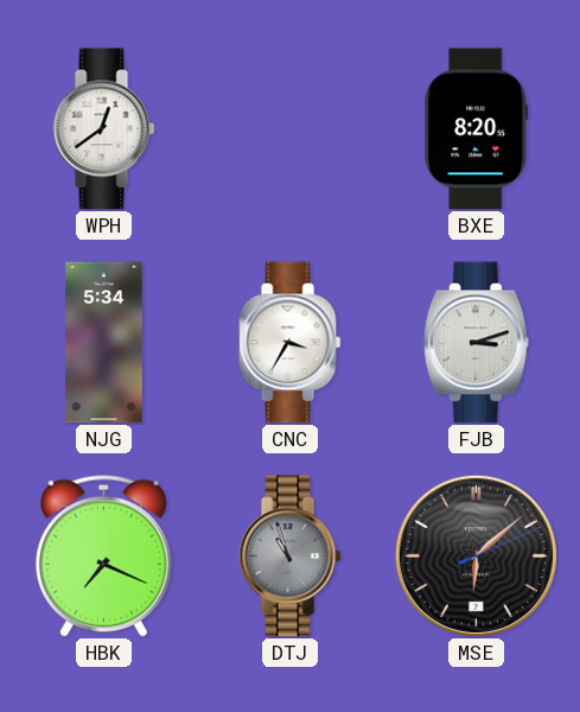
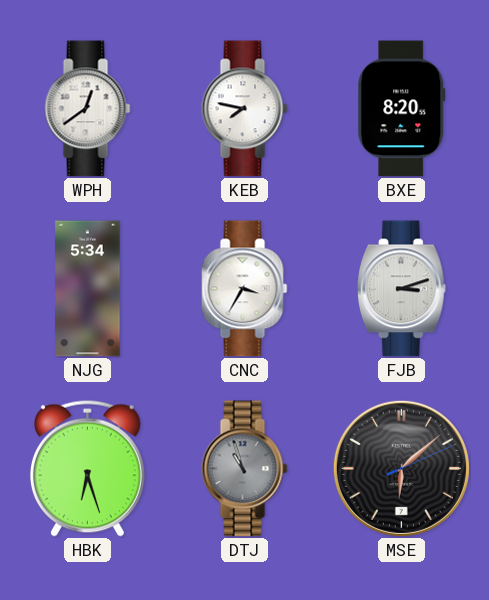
KEB: none -> 7:47
HBK: 7:19 -> 6:27
